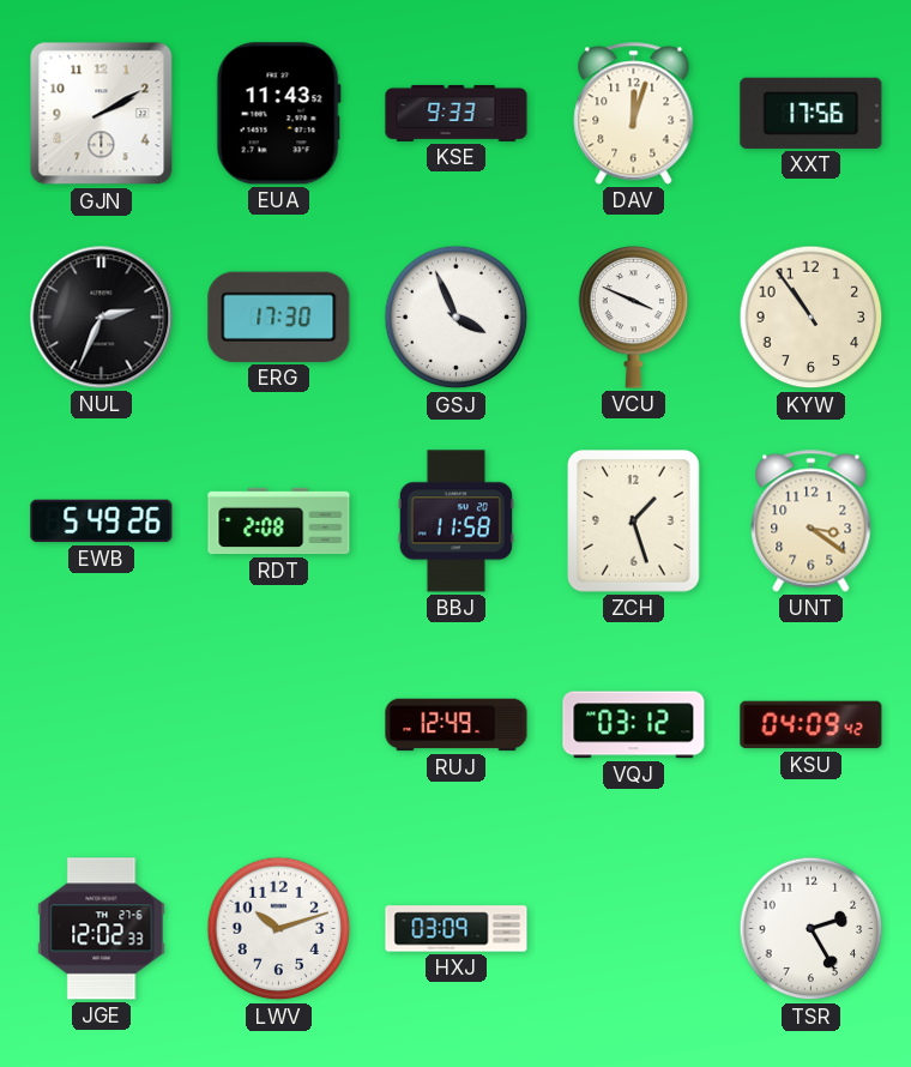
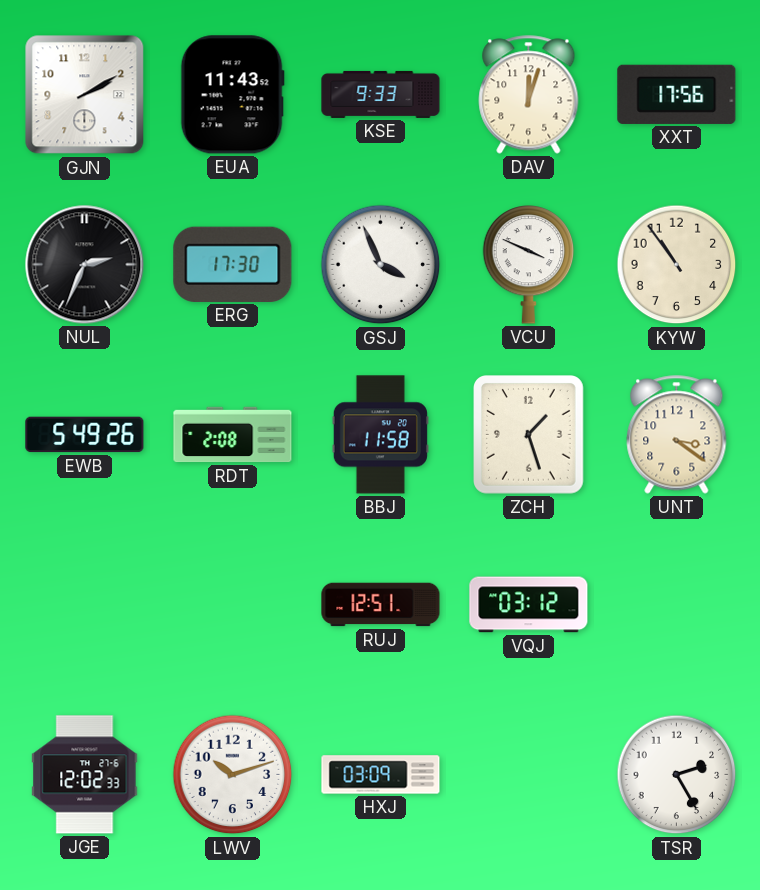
RUJ: 12:49 -> 12:51
KSU: 04:09 -> none
